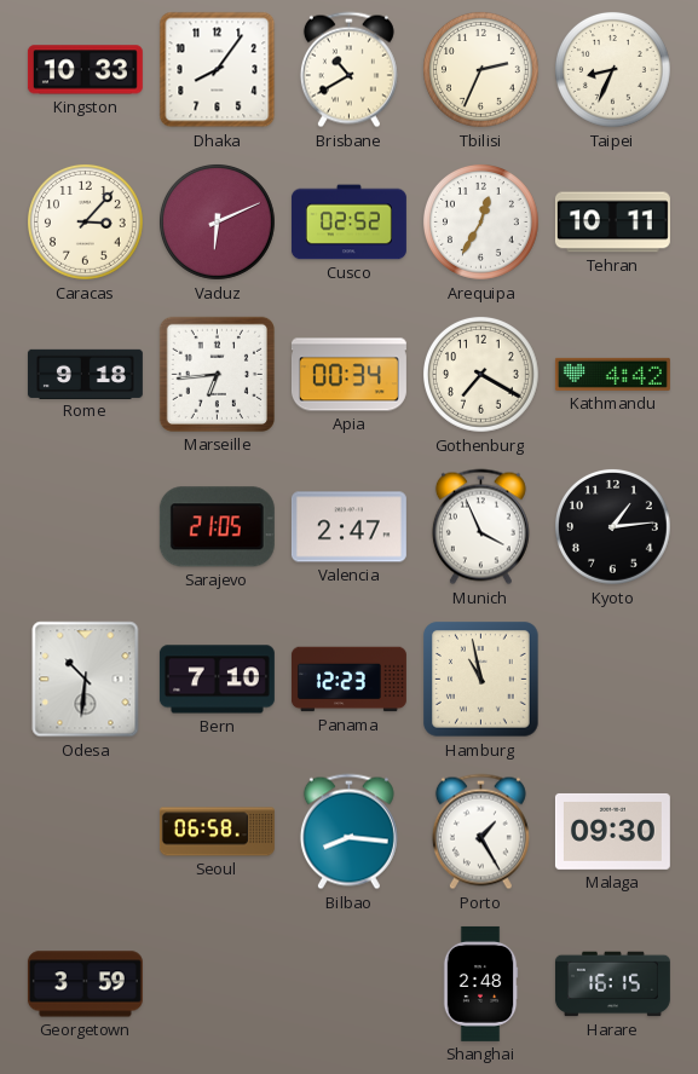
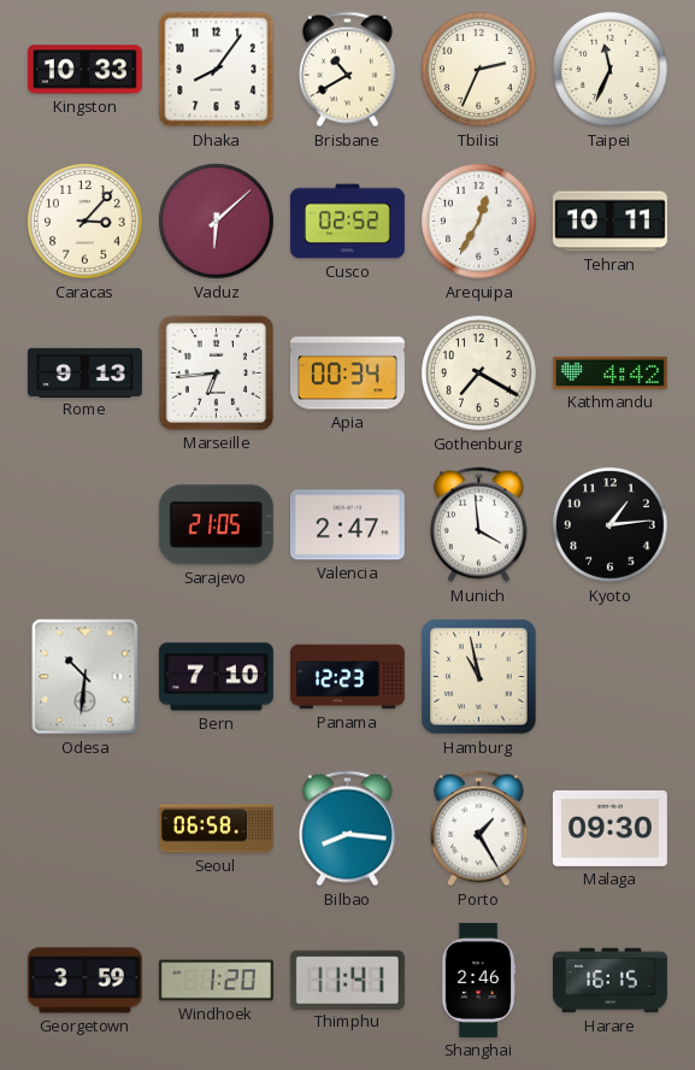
Taipei: 8:34 -> 11:34
Vaduz: 6:11 -> 6:08
Rome: 9:18 -> 9:13
Munich: 3:56 -> 3:59
Windhoek: none -> 1:20
Thimphu: none -> 11:41
Shanghai: 2:48 -> 2:46
